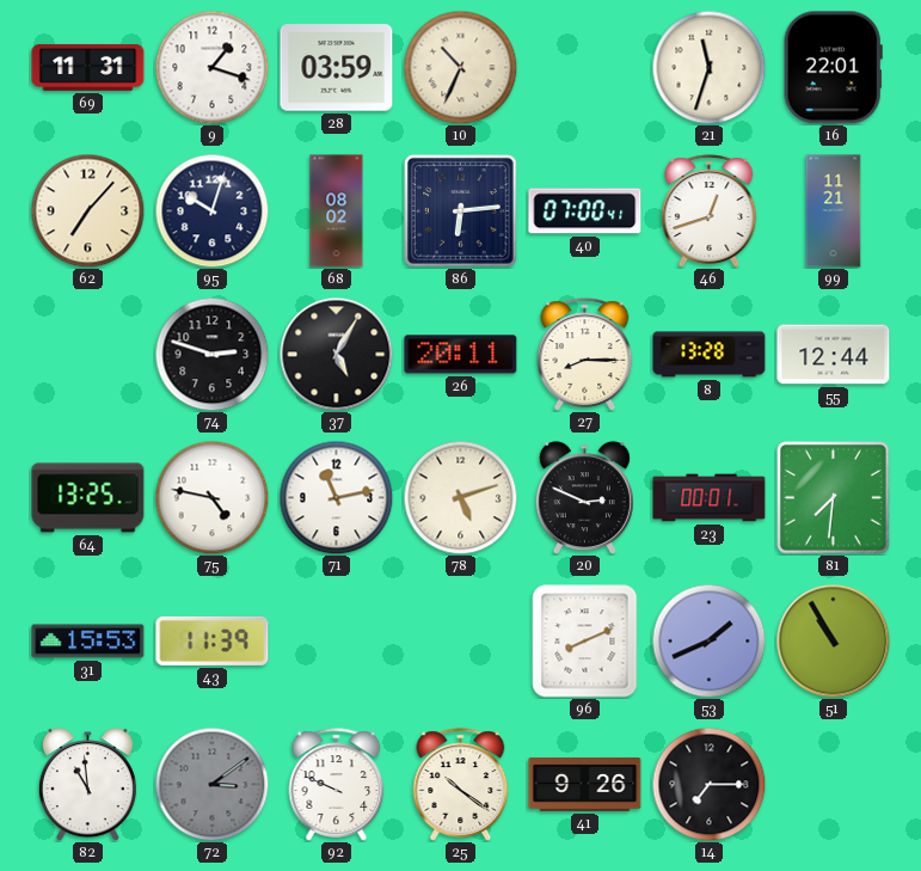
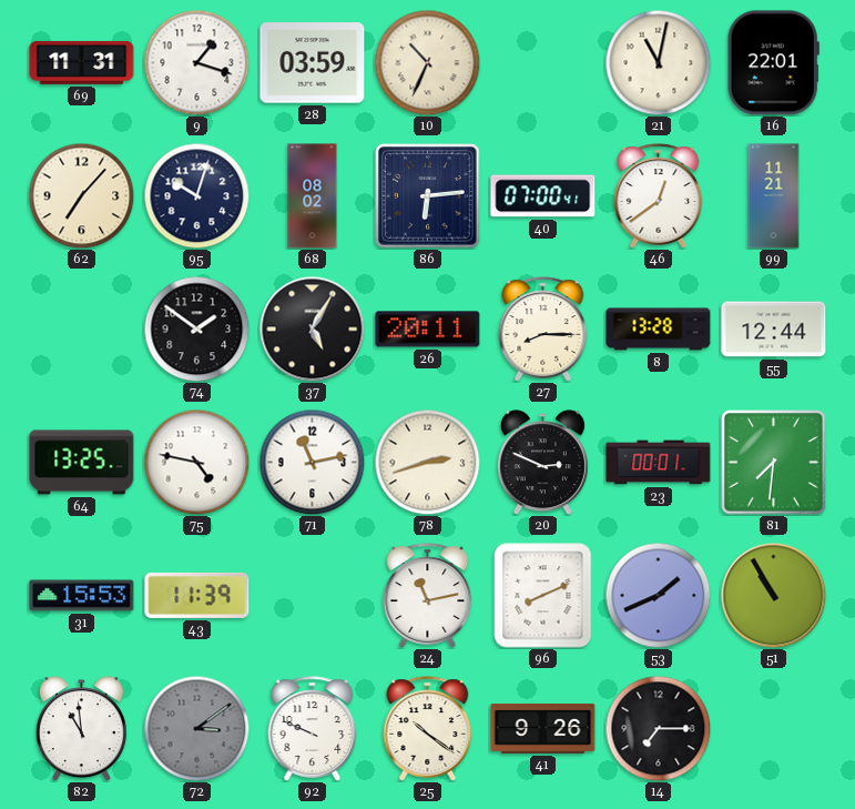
21: 11:33 -> 11:02
46: 12:42 -> 12:39
74: 2:48 -> 1:51
78: 5:12 -> 2:42
24: none -> 11:13
